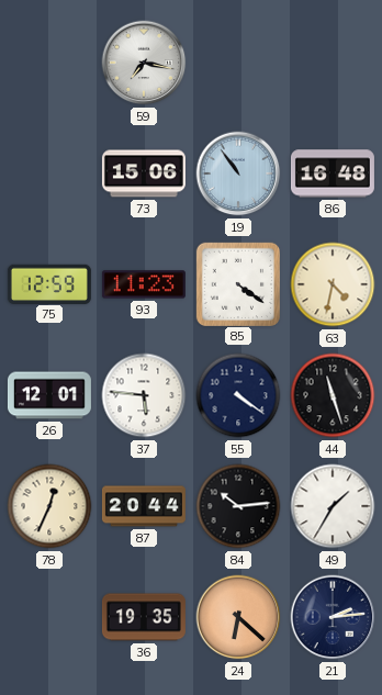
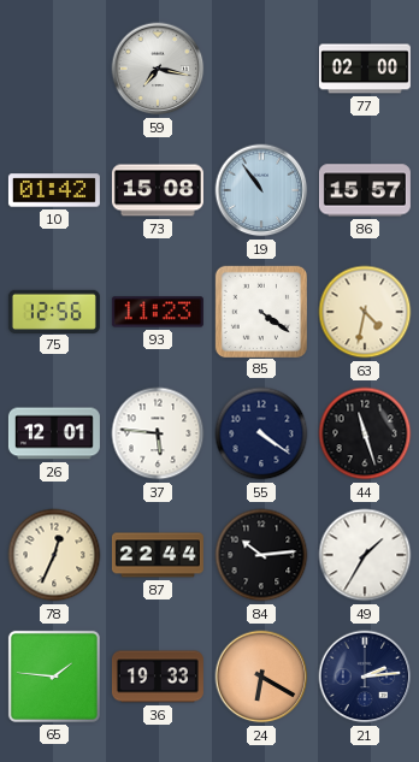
77: none -> 02:00
10: none -> 01:42
73: 15:06 -> 15:08
86: 16:48 -> 15:57
75: 12:59 -> 12:56
87: 20:44 -> 22:44
65: none -> 1:46
36: 19:35 -> 19:33
24: 6:22 -> 6:20
